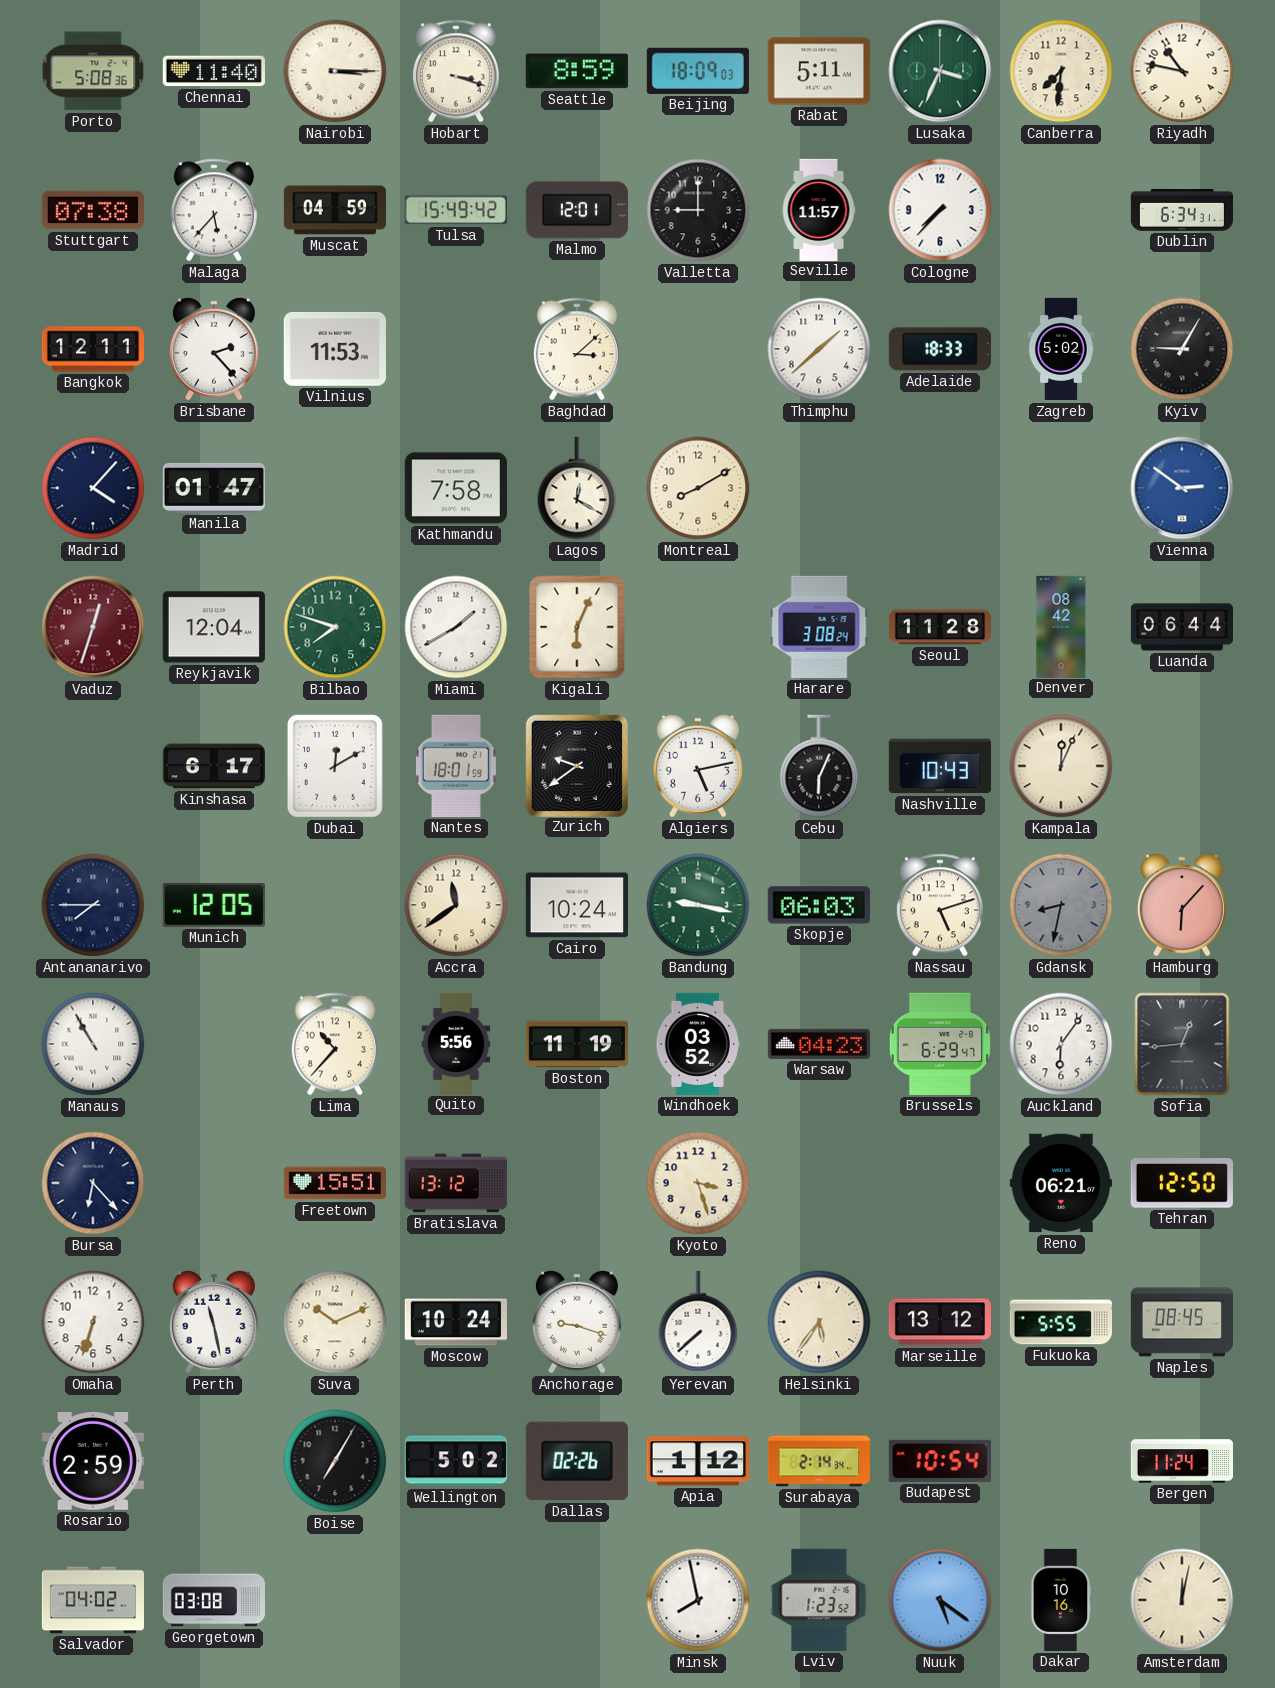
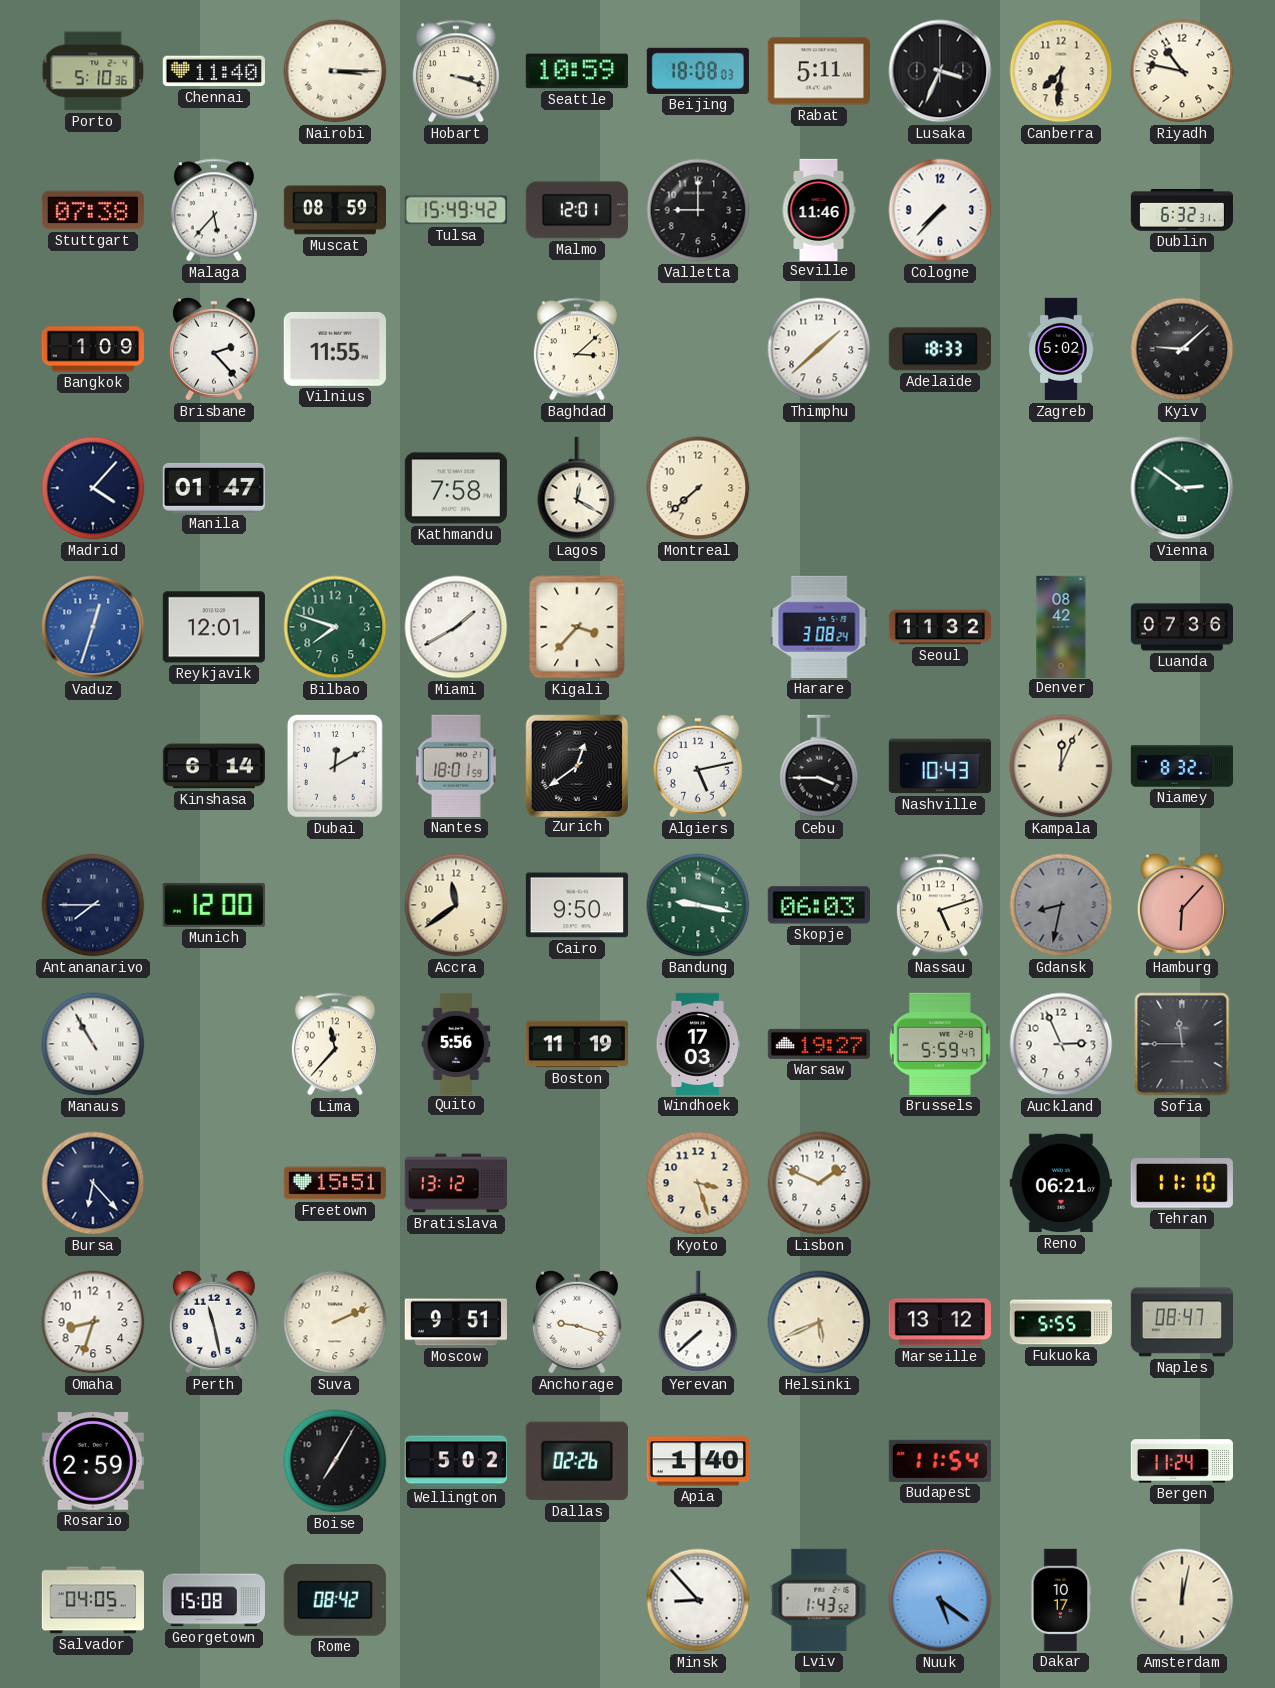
Porto: 5:08 -> 5:10
Seattle: 8:59 -> 10:59
Beijing: 18:09 -> 18:08
Lusaka dial: green -> black
Muscat: 04:59 -> 08:59
Seville: 11:57 -> 11:46
Dublin: 6:34 -> 6:32
Bangkok: 12:11 -> 1:09
Vilnius: 11:53 -> 11:55
Kyiv: 9:05 -> 9:08
Montreal: 8:10 -> 7:38
Vienna dial: blue -> green
Vaduz dial: burgundy -> blue
Reykjavik: 12:04 -> 12:01
Kigali: 6:04 -> 3:37
Seoul: 11:28 -> 11:32
Luanda: 06:44 -> 07:36
Kinshasa: 6:17 -> 6:14
Zurich: 9:39 -> 12:39
Cebu: 6:04 -> 3:45
Niamey: none -> 8:32
Munich: 12:05 -> 12:00
Cairo: 10:24 -> 9:50
Lima: 10:37 -> 11:37
Windhoek: 03:52 -> 17:03
Warsaw: 04:23 -> 19:27
Brussels: 6:29 -> 5:59
Auckland: 6:06 -> 2:56
Sofia: 12:44 -> 11:45
Lisbon: none -> 1:49
Tehran: 12:50 -> 11:10
Omaha: 6:33 -> 8:33
Suva: 10:11 -> 2:11
Moscow: 10:24 -> 9:51
Helsinki: 5:36 -> 5:41
Naples: 08:45 -> 08:47
Apia: 1:12 -> 1:40
Surabaya: 2:14 -> none
Budapest: 10:54 -> 11:54
Salvador: 04:02 -> 04:05
Georgetown: 03:08 -> 15:08
Rome: none -> 08:42
Minsk: 7:58 -> 8:53
Lviv: 1:23 -> 1:43
Dakar: 10:16 -> 10:17
